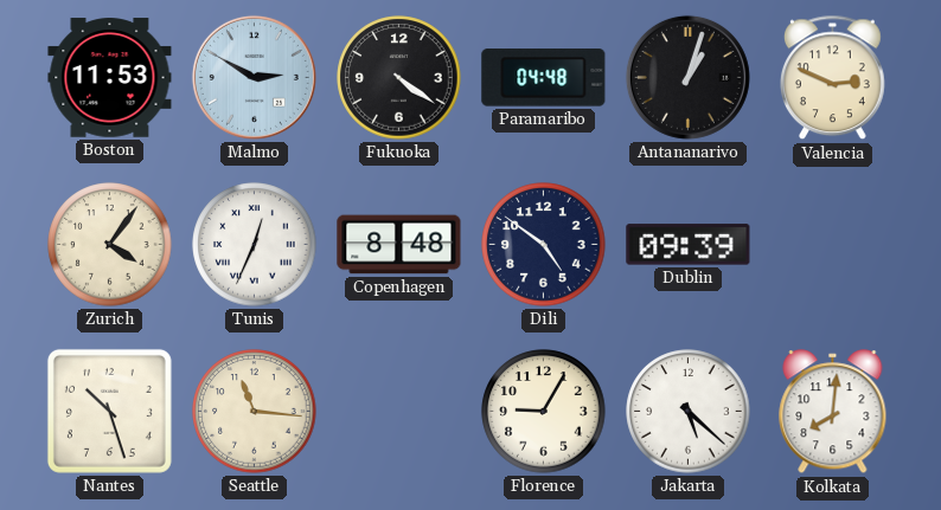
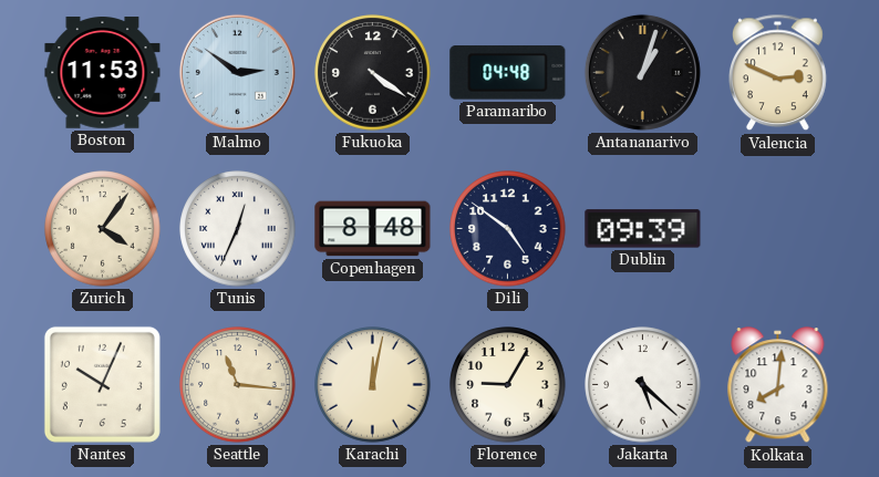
Malmo: 2:50 -> 2:51
Nantes: 10:27 -> 10:04
Karachi: none -> 12:02
